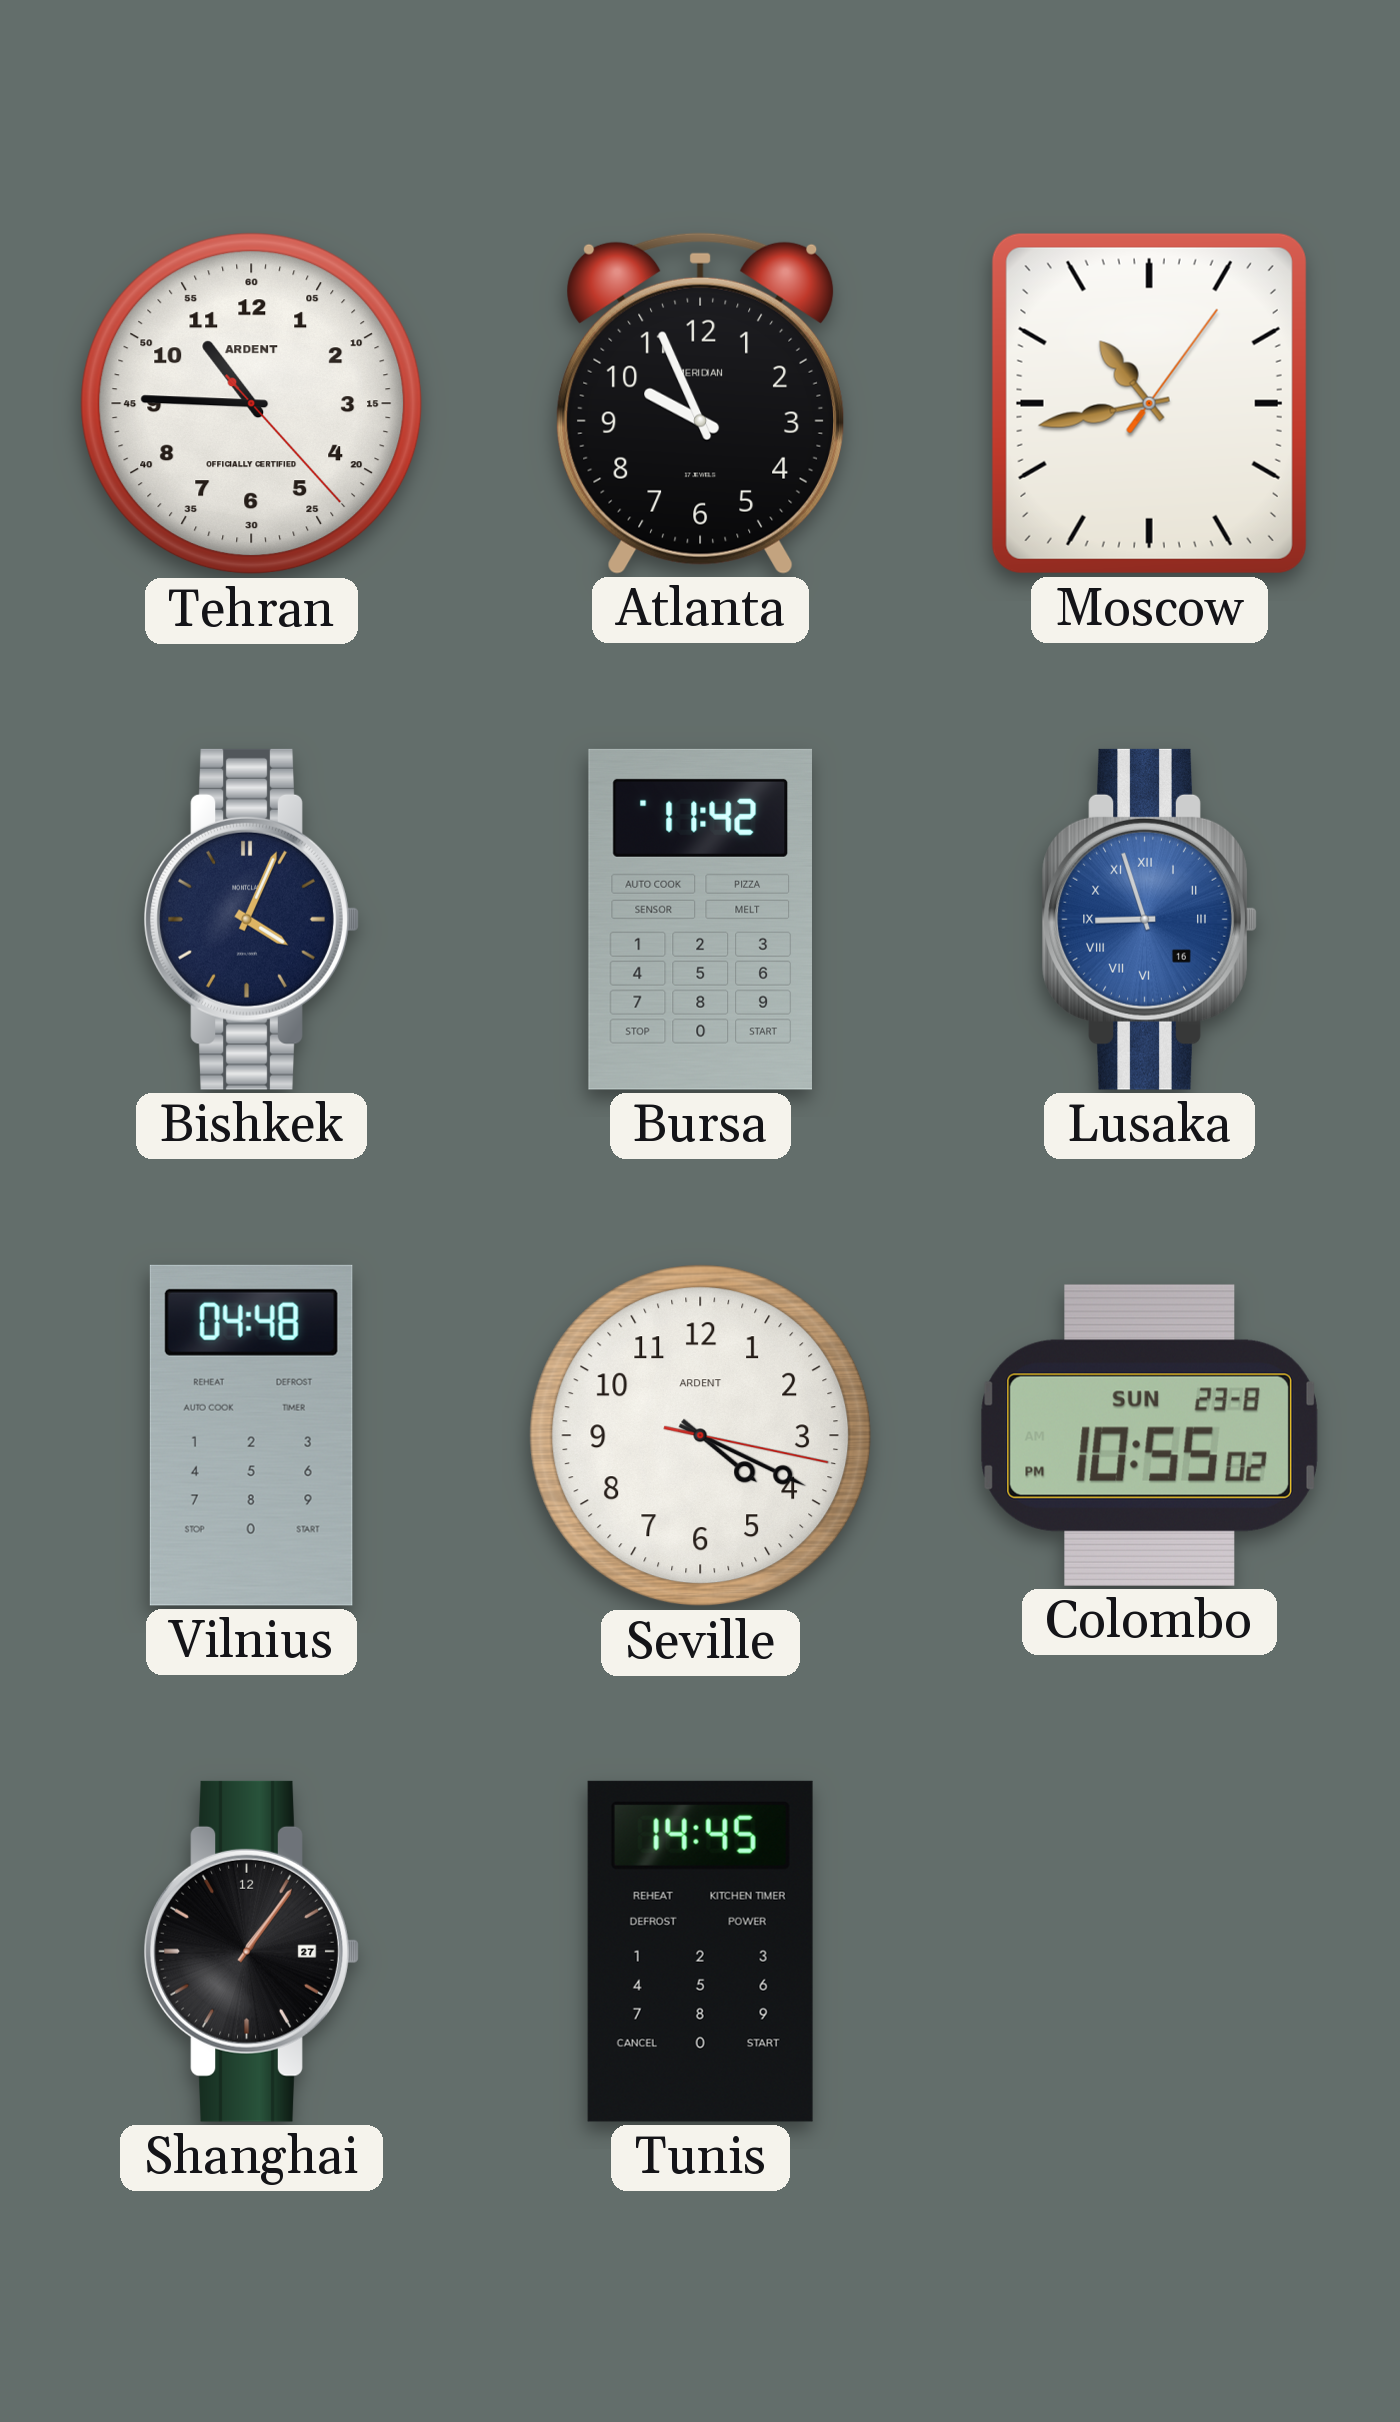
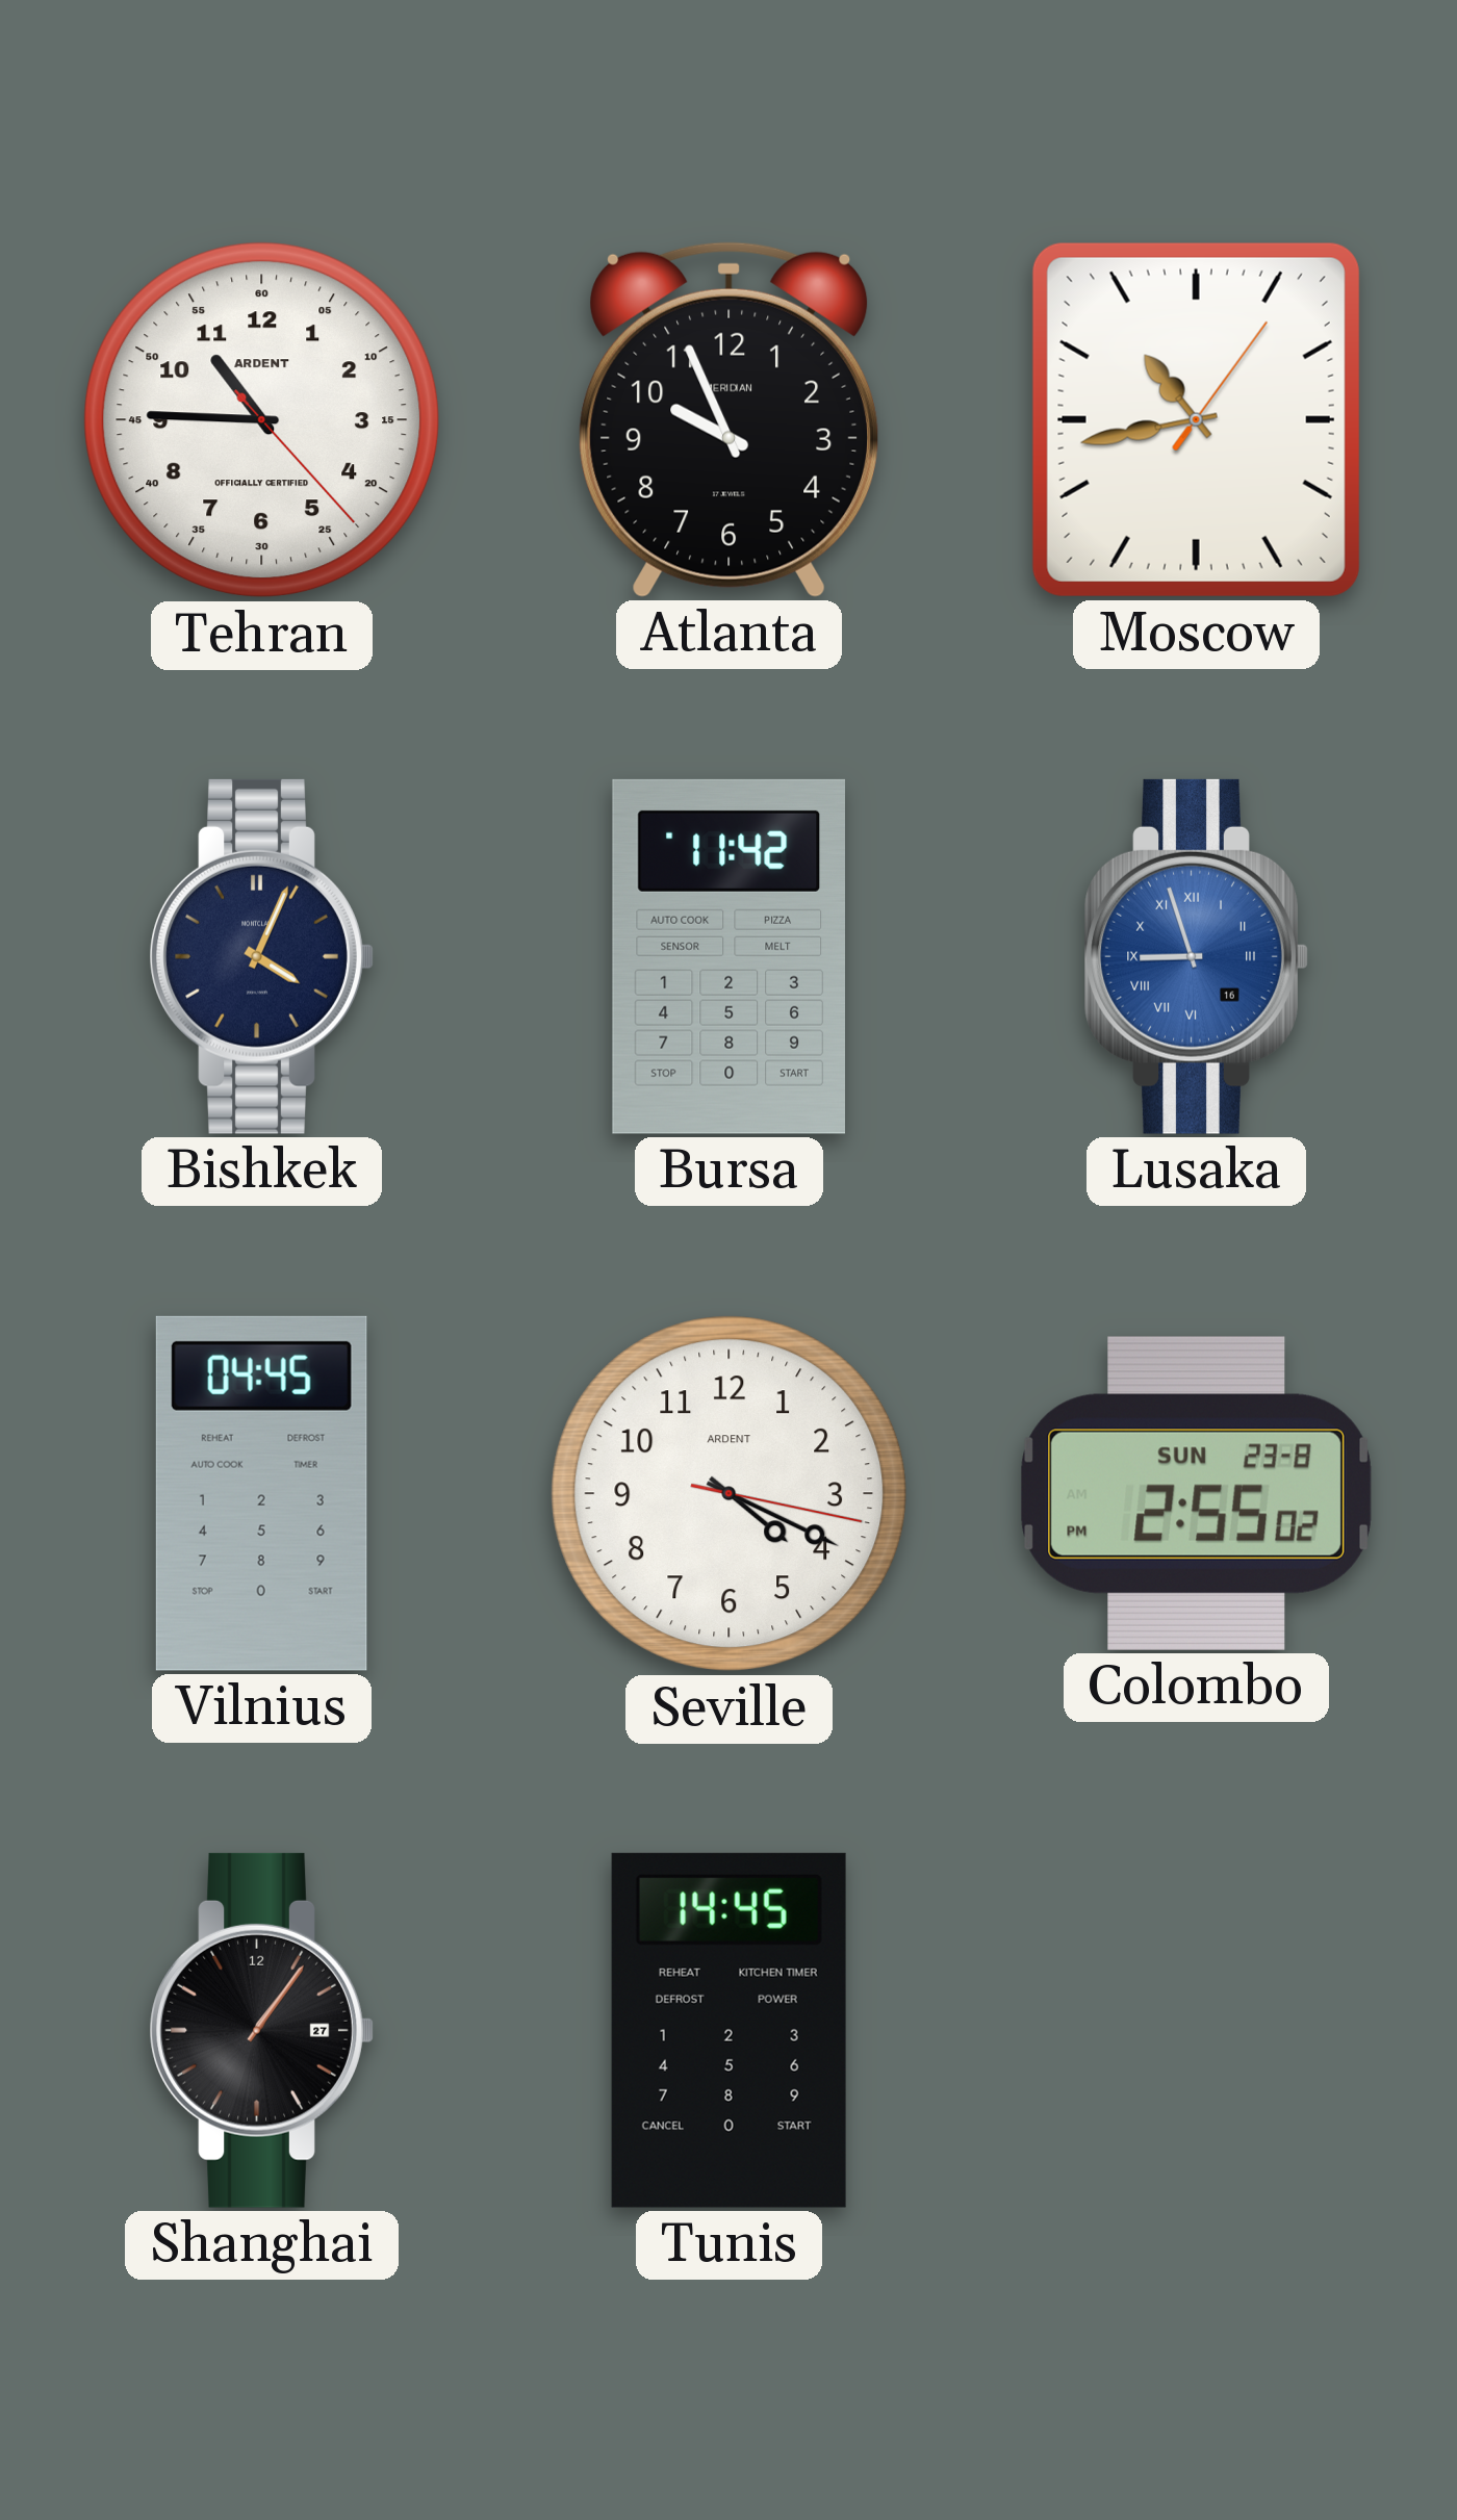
Vilnius: 04:48 -> 04:45
Colombo: 10:55 -> 2:55
